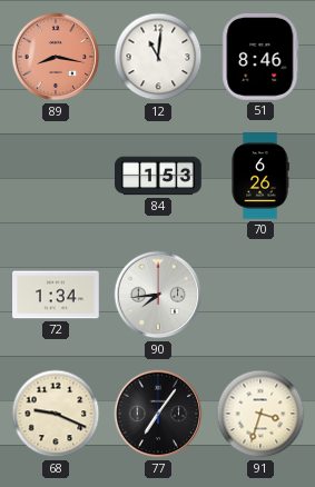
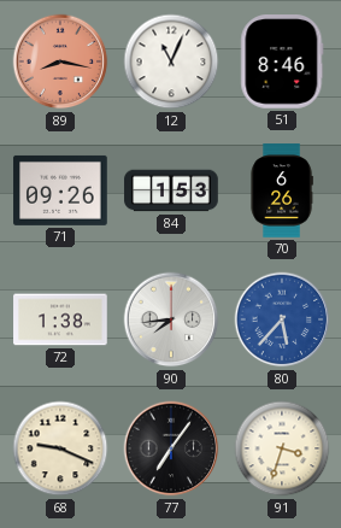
12: 11:01 -> 11:04
71: none -> 09:26
72: 1:34 -> 1:38
80: none -> 5:37
